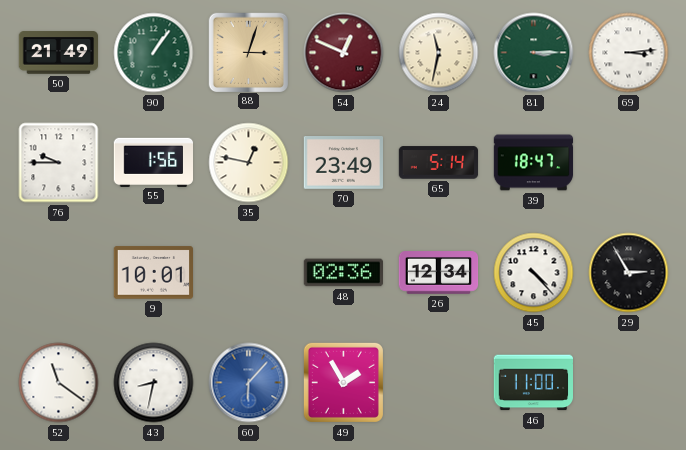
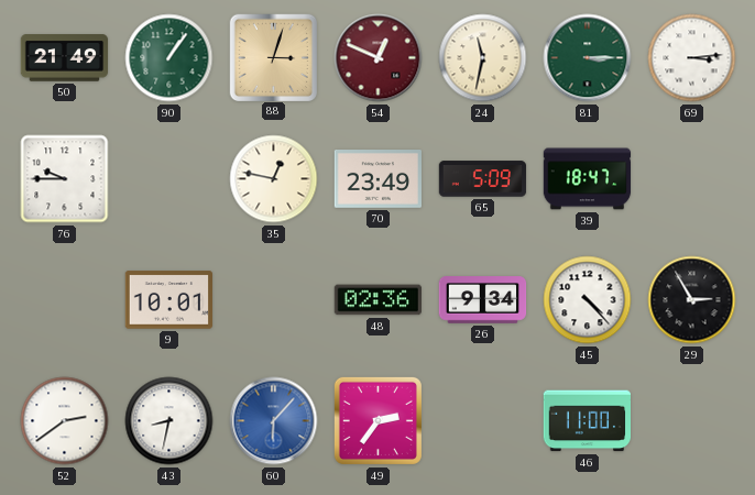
55: 1:56 -> none
65: 5:14 -> 5:09
26: 12:34 -> 9:34
52: 11:21 -> 2:39
49: 1:55 -> 2:36
